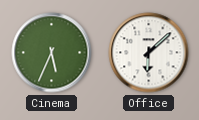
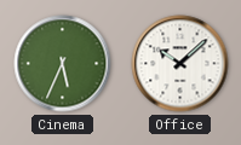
Office: 6:08 -> 10:08
